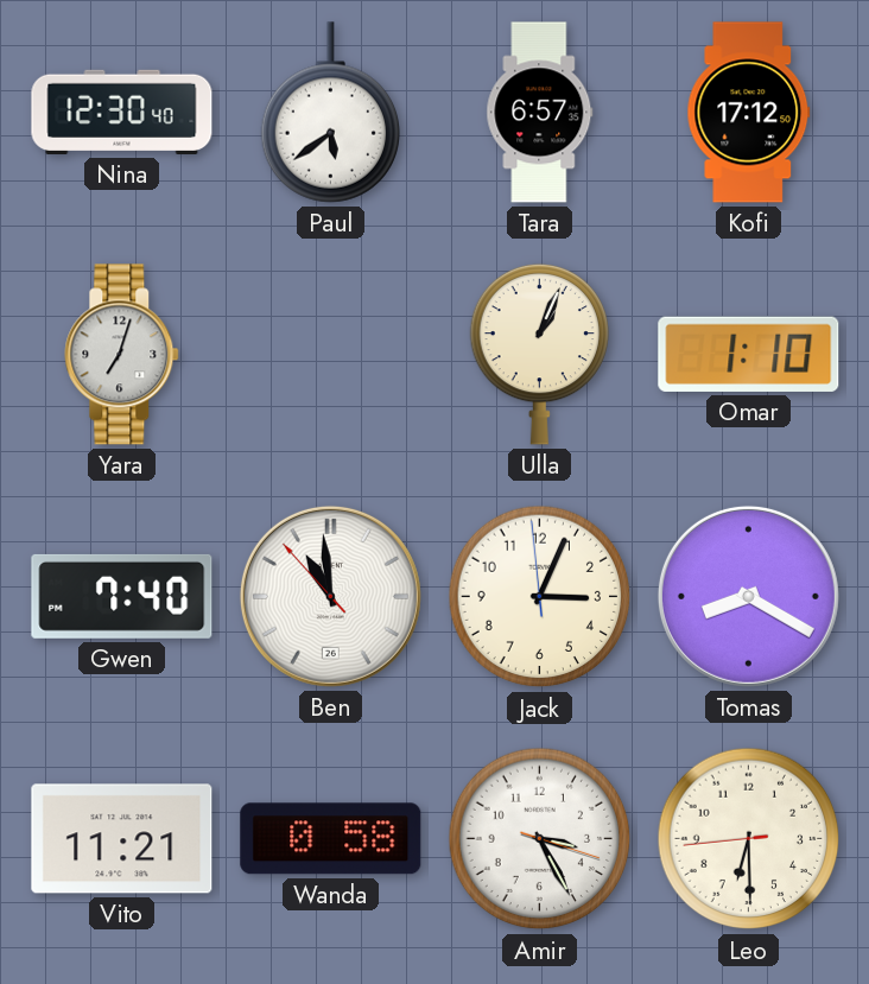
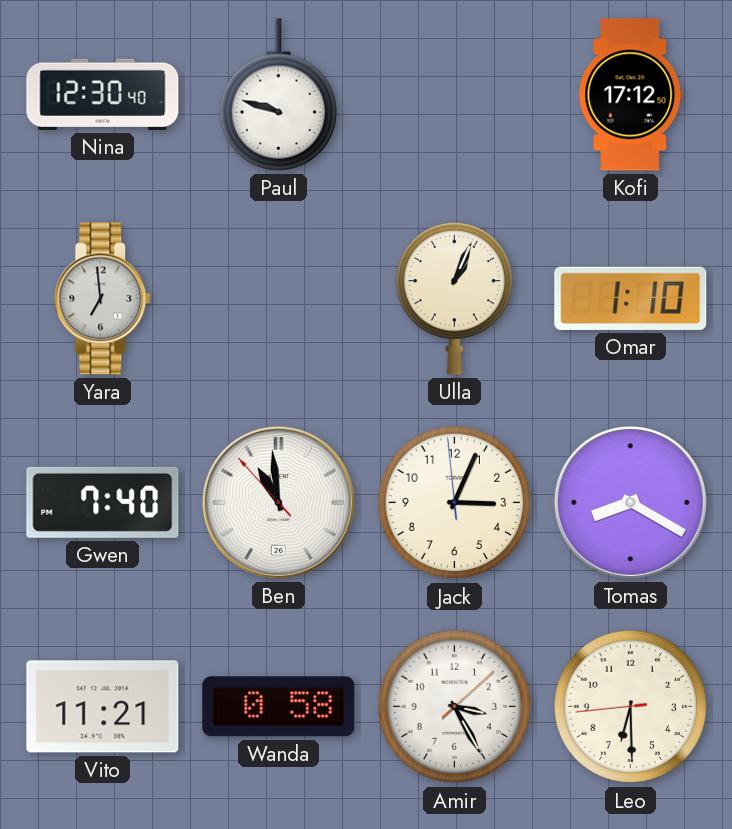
Paul: 5:39 -> 9:48
Tara: 6:57 -> none
Yara: 7:03 -> 6:59
Amir: 3:25:18 -> 3:25:08
